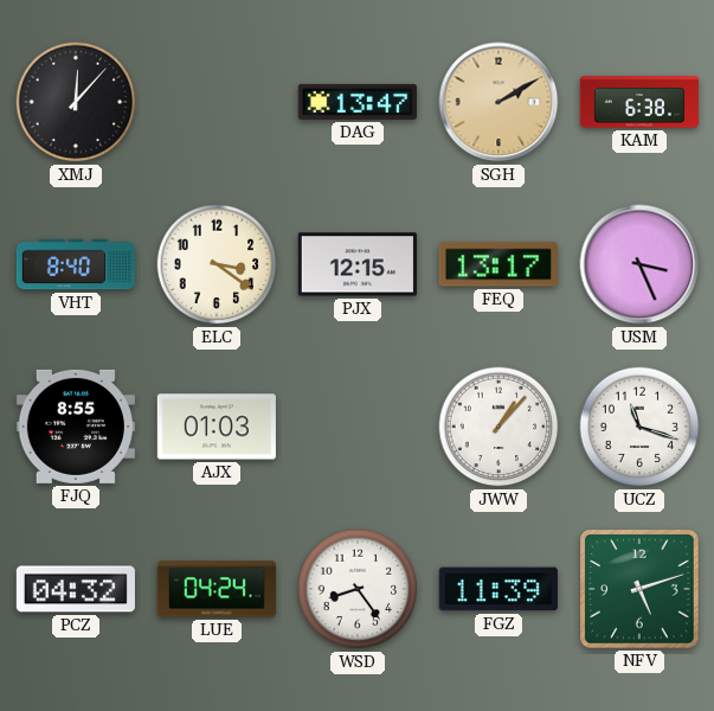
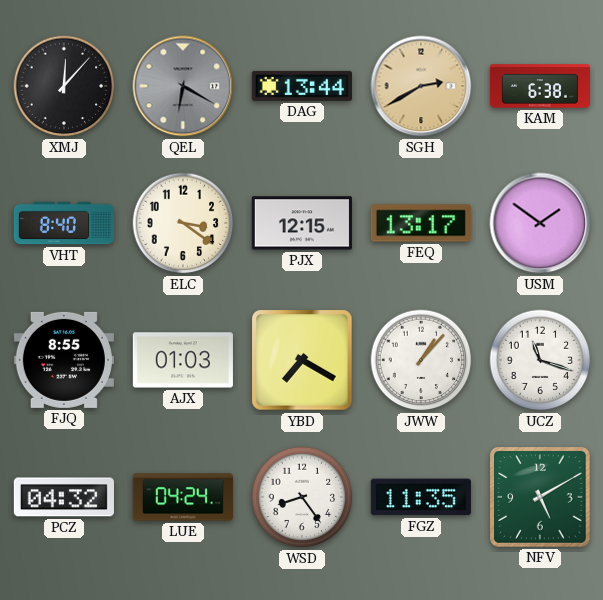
QEL: none -> 6:20
DAG: 13:47 -> 13:44
SGH: 2:10 -> 2:40
USM: 3:26 -> 1:51
YBD: none -> 7:20
FGZ: 11:39 -> 11:35
NFV: 5:12 -> 5:10
